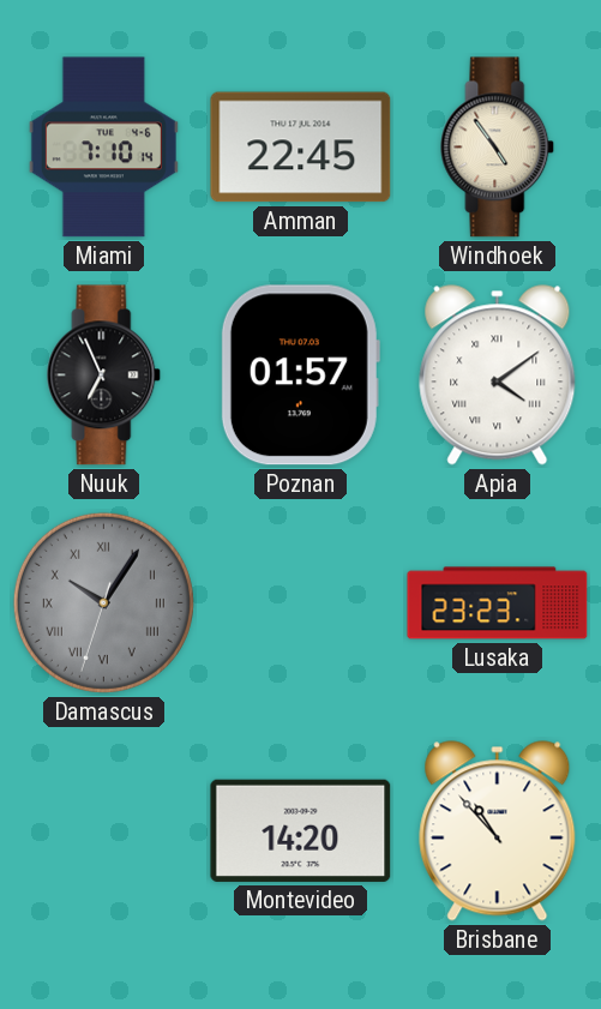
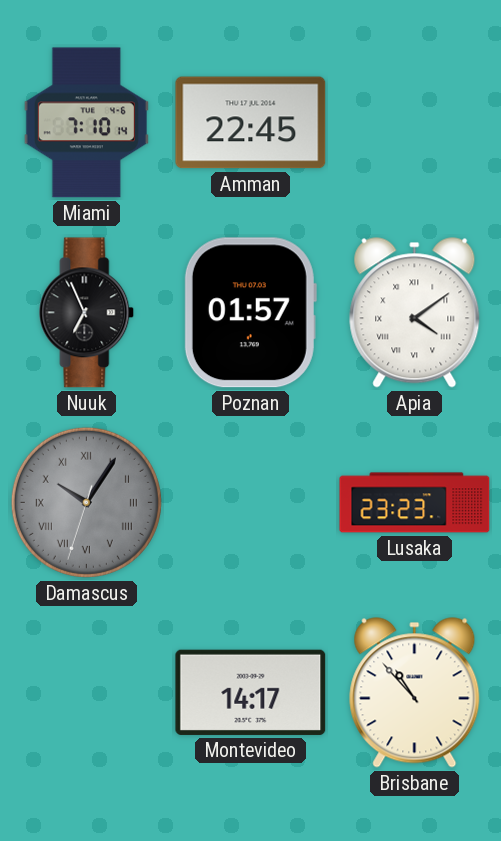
Windhoek: 4:54 -> none
Montevideo: 14:20 -> 14:17
